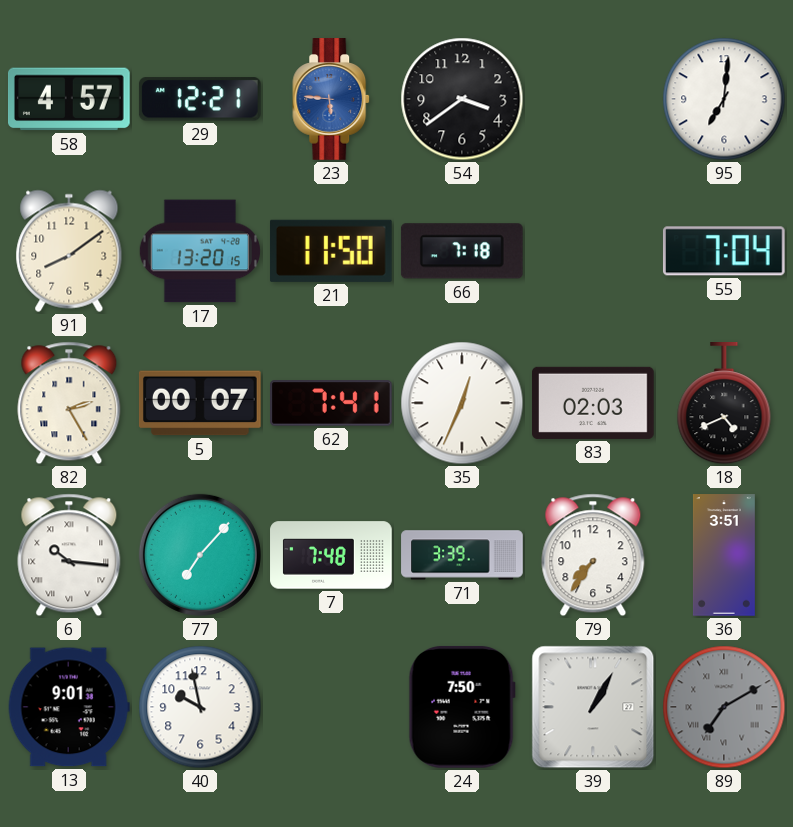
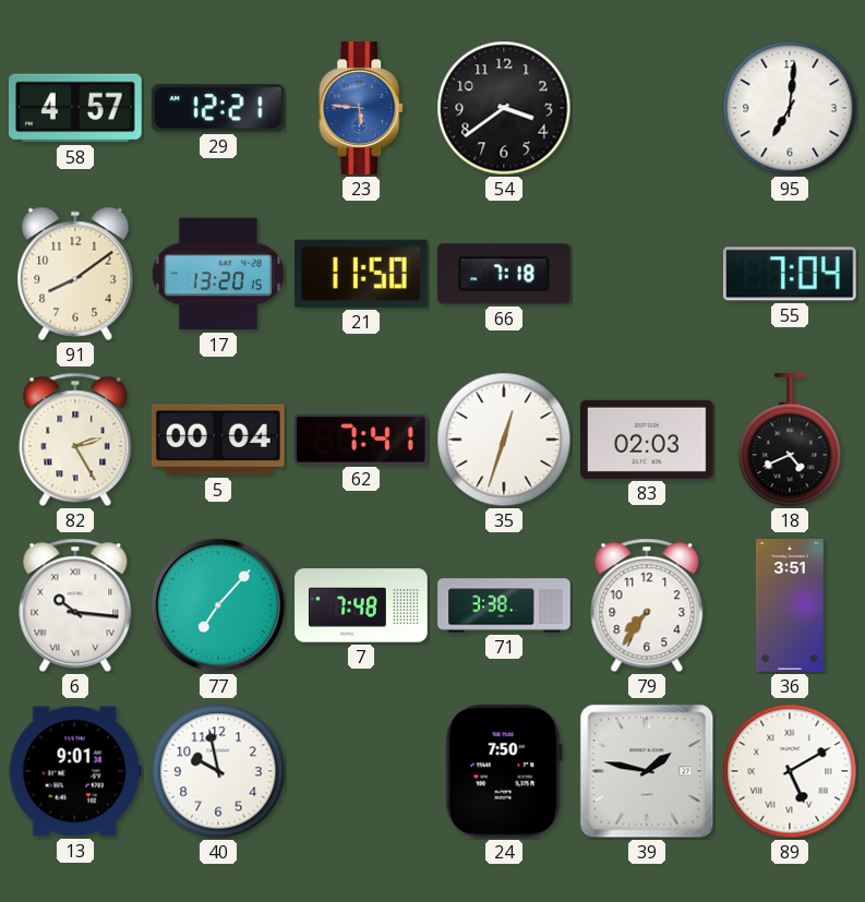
5: 00:07 -> 00:04
35: 12:34 -> 12:33
71: 3:39 -> 3:38
39: 1:05 -> 1:47
89: 7:10 -> 5:10
89 dial: grey -> white
